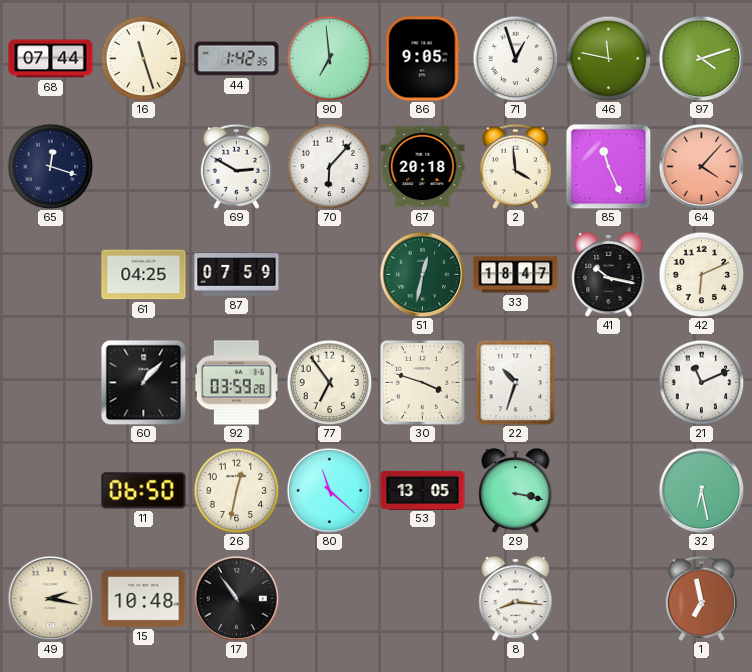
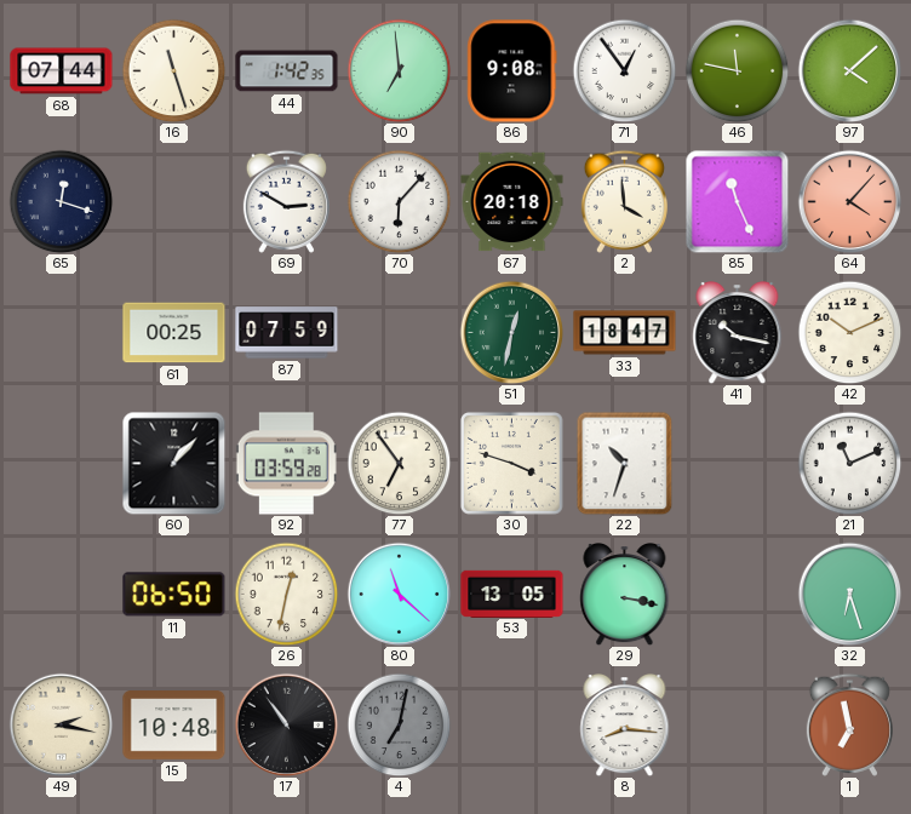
86: 9:05 -> 9:08
71: 12:57 -> 12:54
97: 4:12 -> 4:08
61: 04:25 -> 00:25
42: 6:11 -> 10:11
32: 6:28 -> 6:27
4: none -> 7:02
